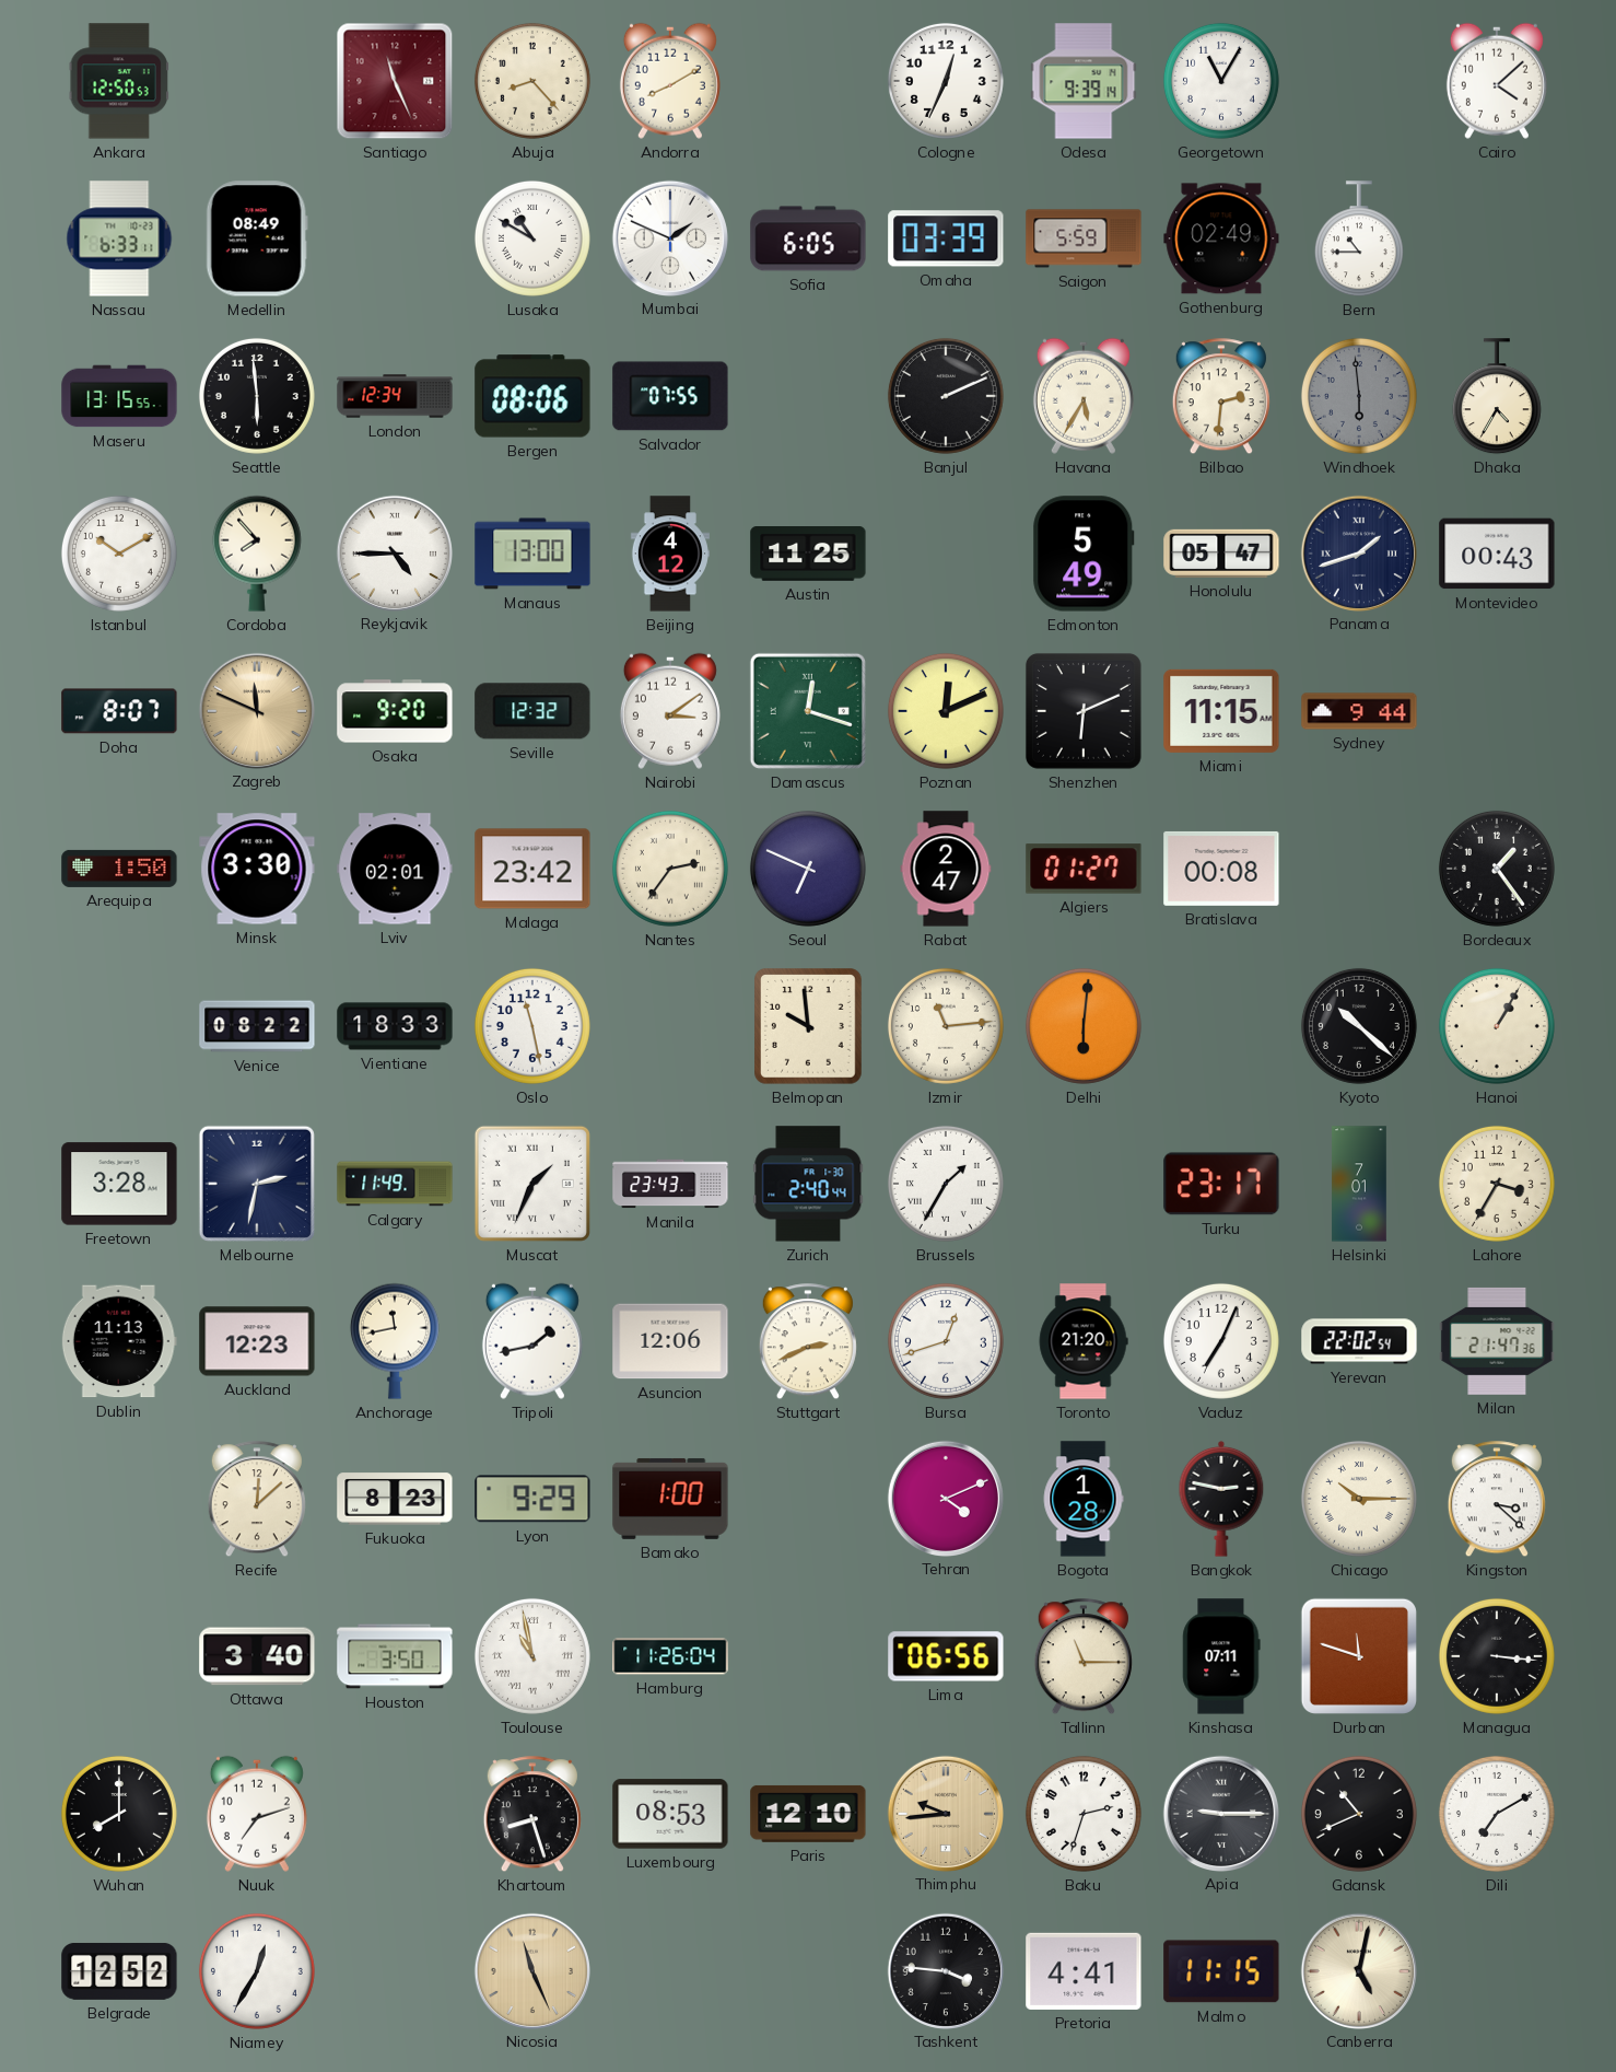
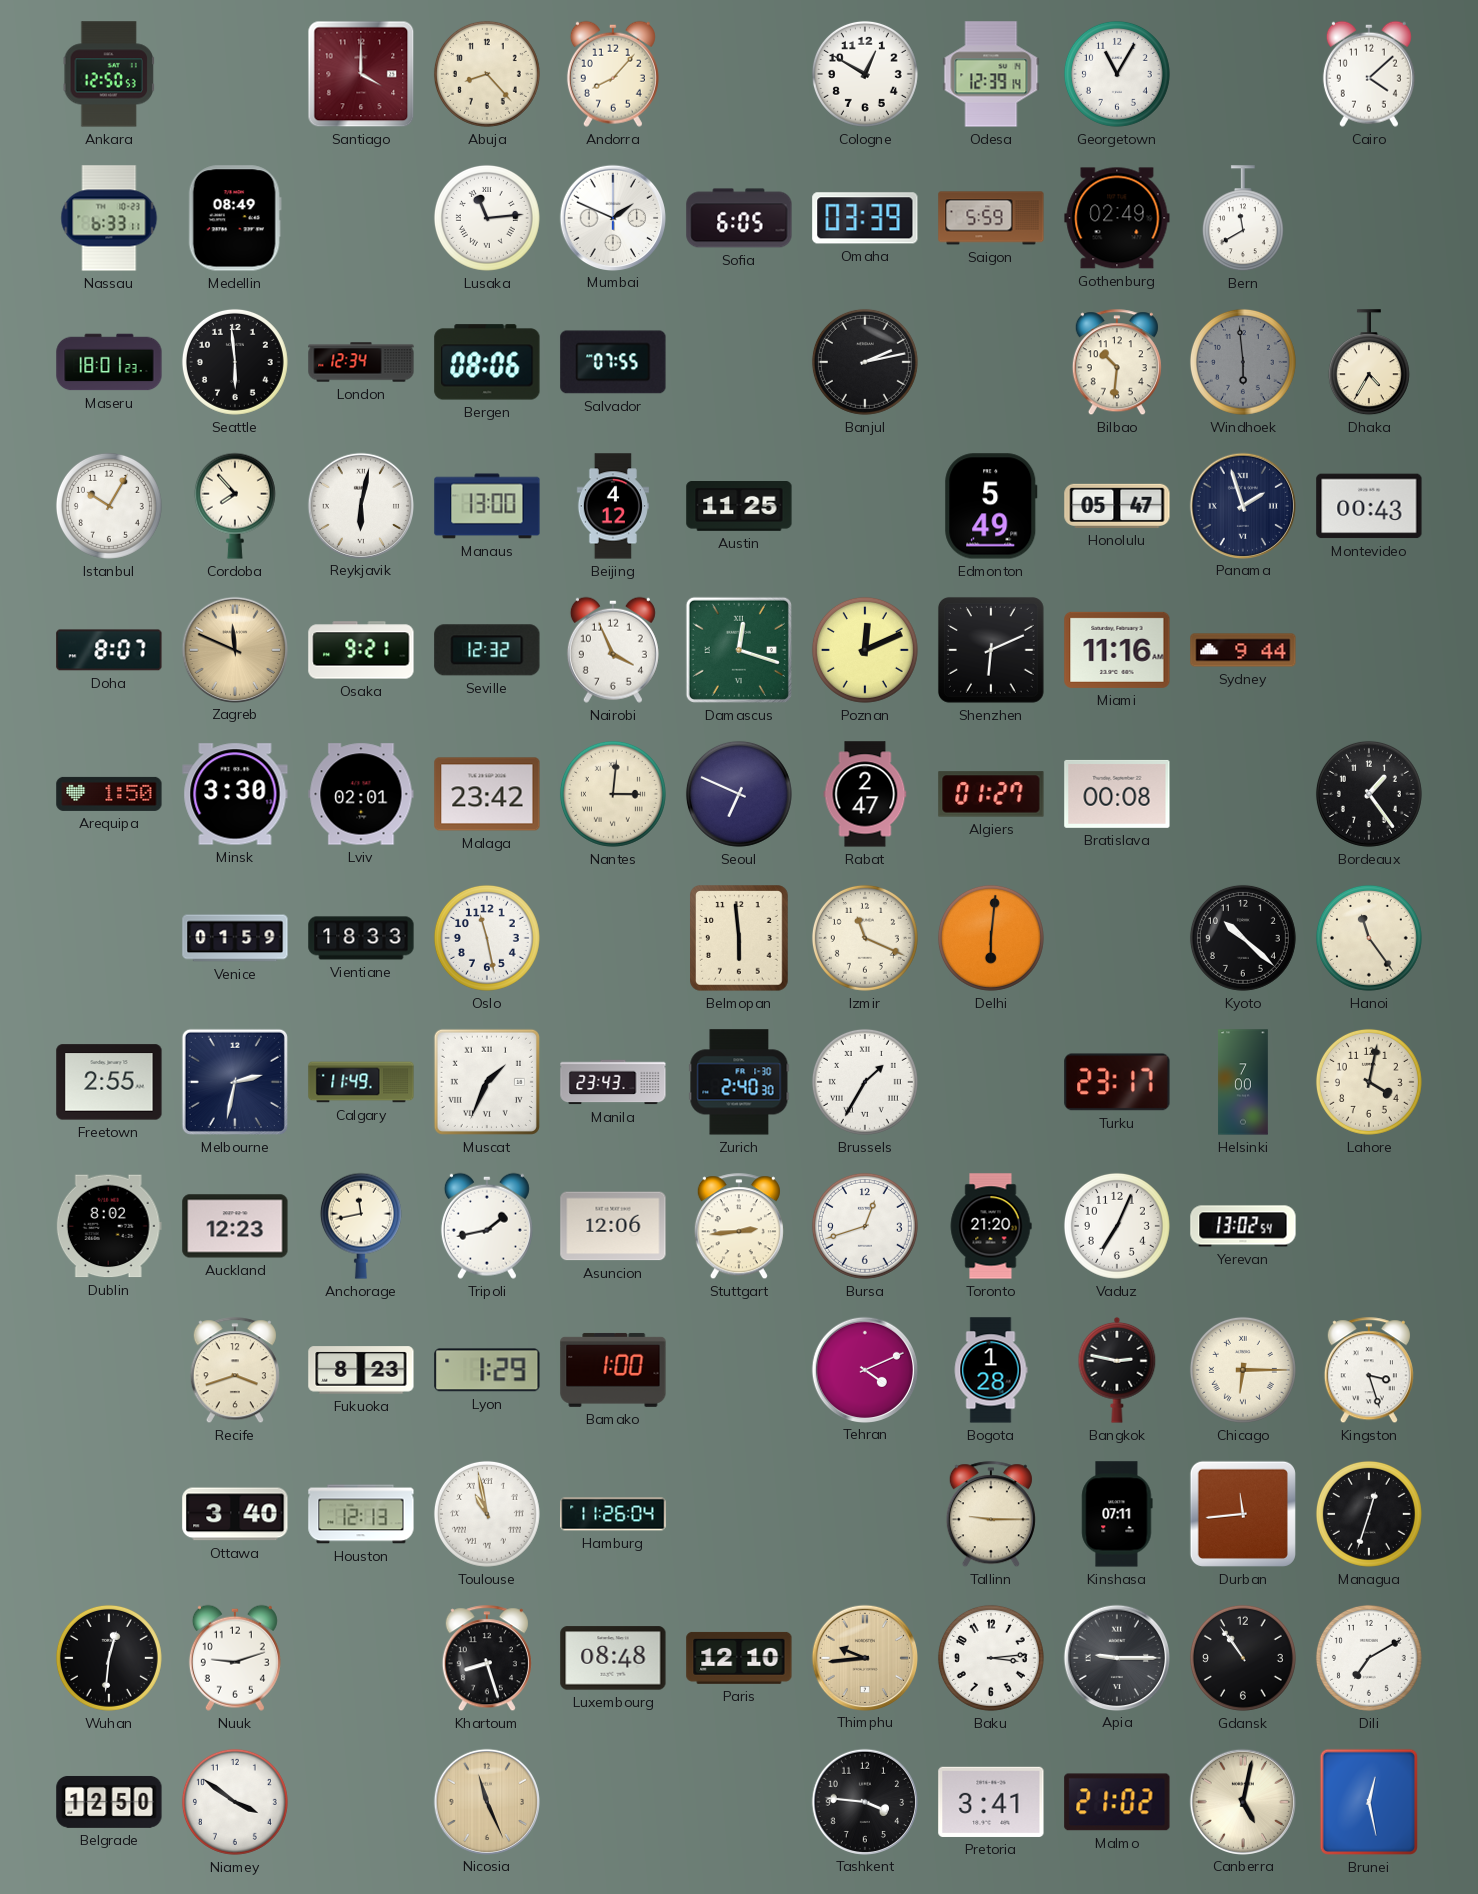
Santiago: 11:26 -> 4:00
Andorra: 8:10 -> 8:07
Cologne: 12:34 -> 12:50
Odesa: 9:39 -> 12:39
Lusaka: 10:50 -> 11:14
Bern: 10:45 -> 11:40
Maseru: 13:15 -> 18:01
Banjul: 2:11 -> 2:13
Havana: 5:35 -> none
Bilbao: 2:31 -> 10:31
Istanbul: 10:10 -> 10:05
Reykjavik: 4:45 -> 6:02
Panama: 1:42 -> 1:57
Osaka: 9:20 -> 9:21
Nairobi: 3:09 -> 3:56
Miami: 11:15 -> 11:16
Nantes: 2:36 -> 3:01
Venice: 08:22 -> 01:59
Belmopan: 9:59 -> 5:59
Izmir: 11:14 -> 11:19
Hanoi: 1:05 -> 11:24
Freetown: 3:28 -> 2:55
Zurich: 2:40:44 -> 2:40:30
Helsinki: 7:01 -> 7:00
Lahore: 3:35 -> 4:02
Dublin: 11:13 -> 8:02
Stuttgart: 2:41 -> 2:44
Yerevan: 22:02 -> 13:02
Milan: 21:47 -> none
Recife: 12:08 -> 3:42
Lyon: 9:29 -> 1:29
Chicago: 10:15 -> 6:15
Kingston: 3:22 -> 3:27
Houston: 3:50 -> 12:13
Lima: 06:56 -> none
Tallinn: 11:15 -> 9:15
Durban: 11:48 -> 11:44
Managua: 3:16 -> 12:33
Wuhan: 8:00 -> 12:31
Nuuk: 7:12 -> 9:12
Luxembourg: 08:53 -> 08:48
Baku: 2:33 -> 3:14
Gdansk: 10:41 -> 10:54
Belgrade: 12:52 -> 12:50
Niamey: 12:35 -> 3:51
Pretoria: 4:41 -> 3:41
Malmo: 11:15 -> 21:02
Brunei: none -> 12:28
